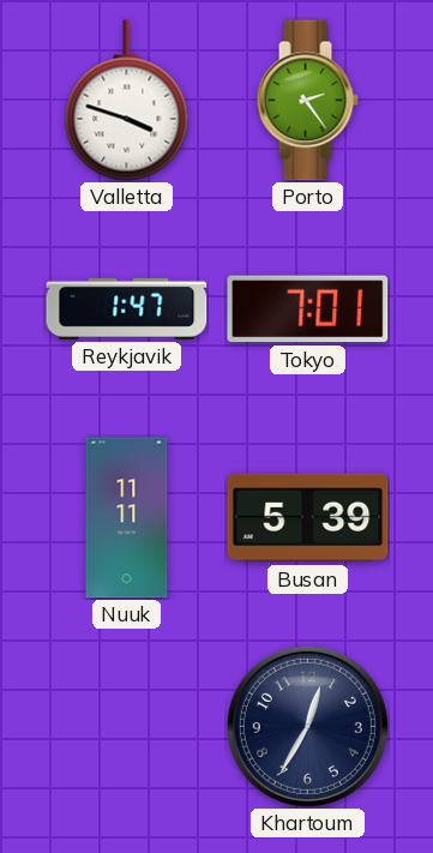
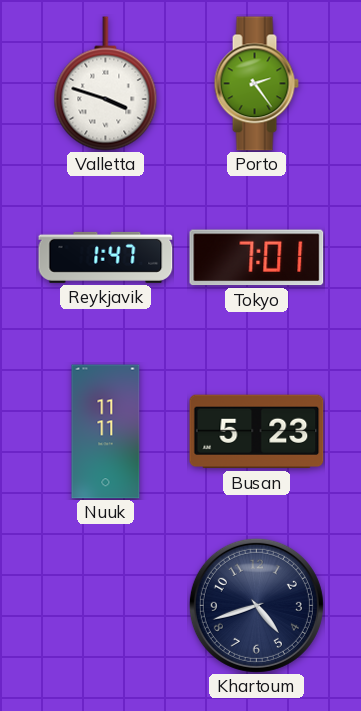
Busan: 5:39 -> 5:23
Khartoum: 12:35 -> 4:42
